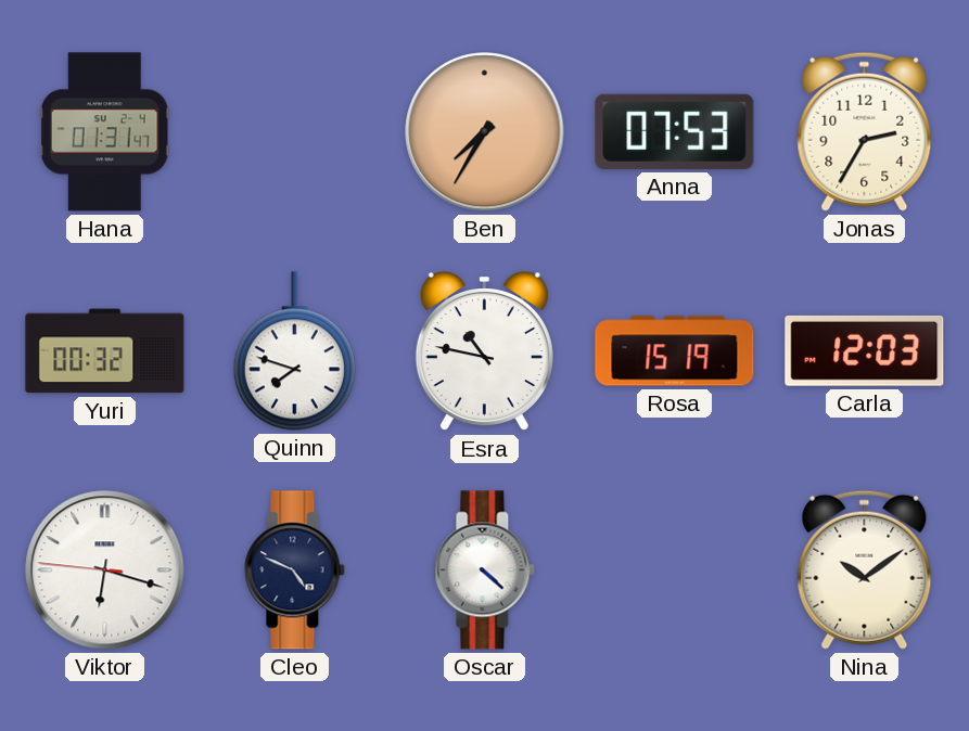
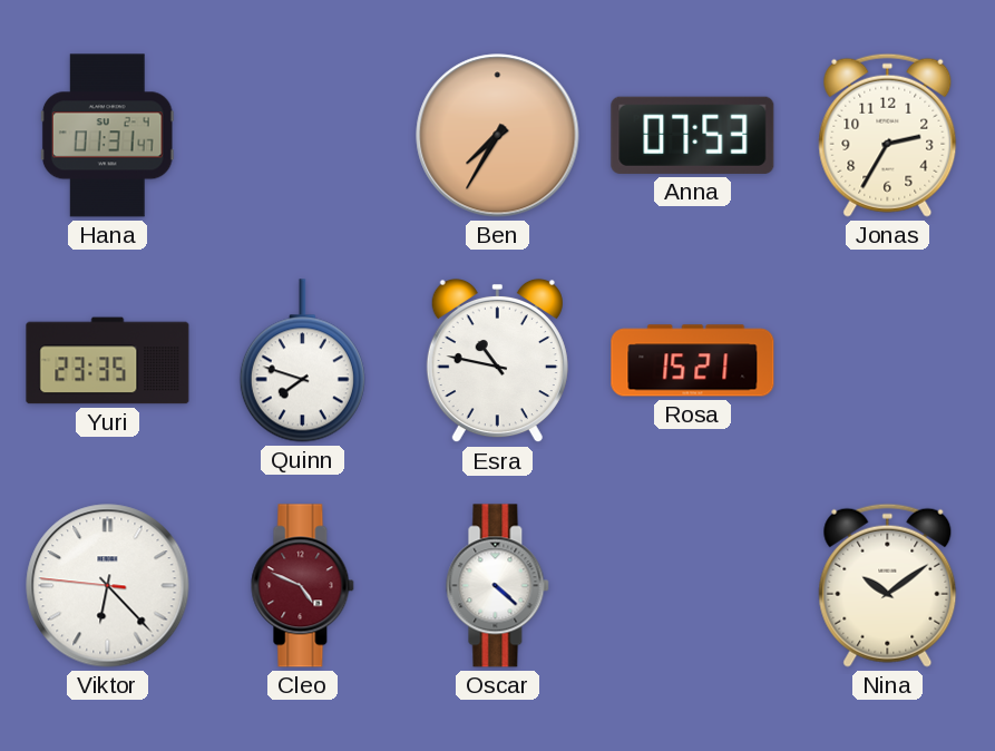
Yuri: 00:32 -> 23:35
Rosa: 15:19 -> 15:21
Carla: 12:03 -> none
Viktor: 6:17 -> 6:22
Cleo dial: navy -> burgundy
